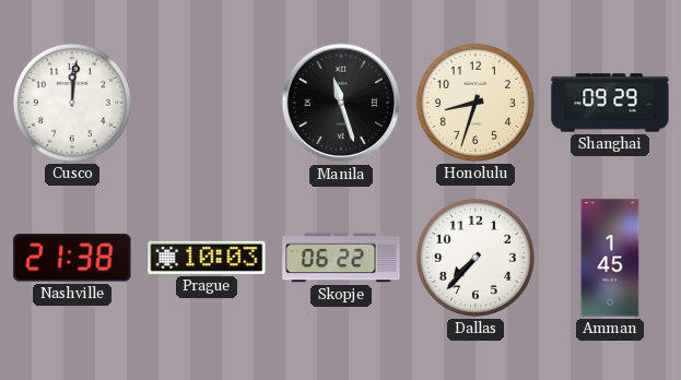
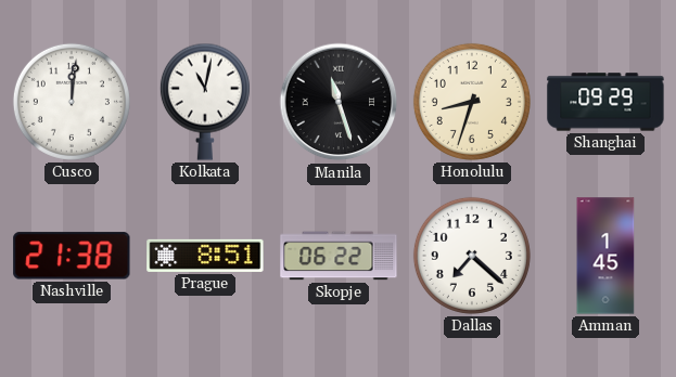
Kolkata: none -> 11:02
Prague: 10:03 -> 8:51
Dallas: 7:37 -> 7:22
